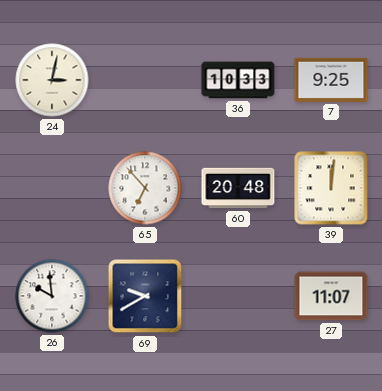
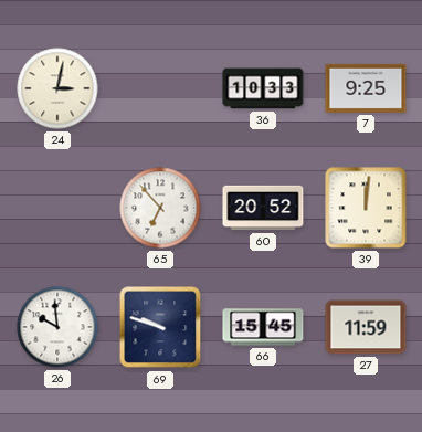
60: 20:48 -> 20:52
69: 9:40 -> 9:48
66: none -> 15:45
27: 11:07 -> 11:59
